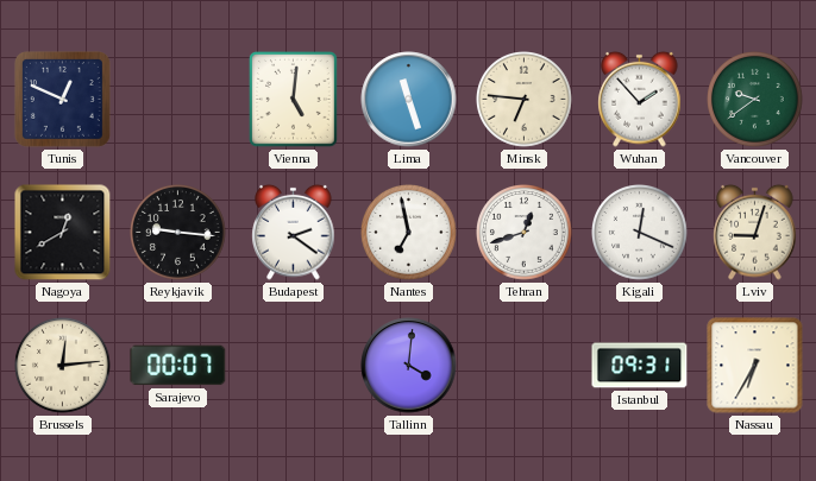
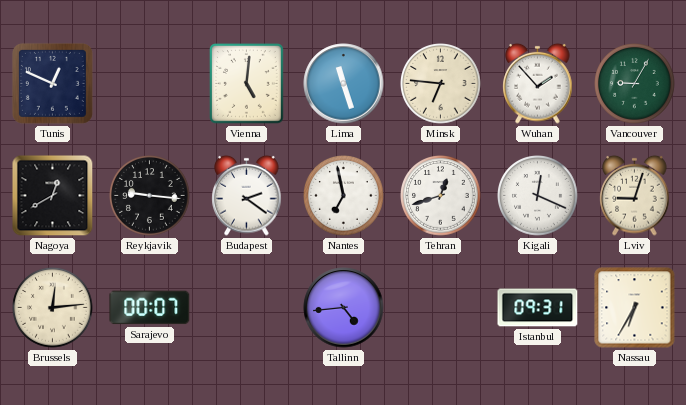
Vancouver: 9:39 -> 9:05
Tallinn: 4:01 -> 4:44
